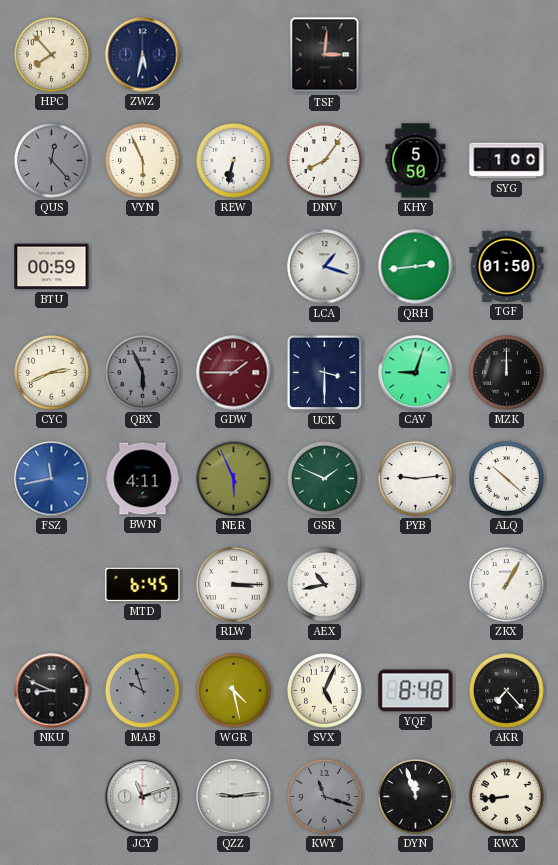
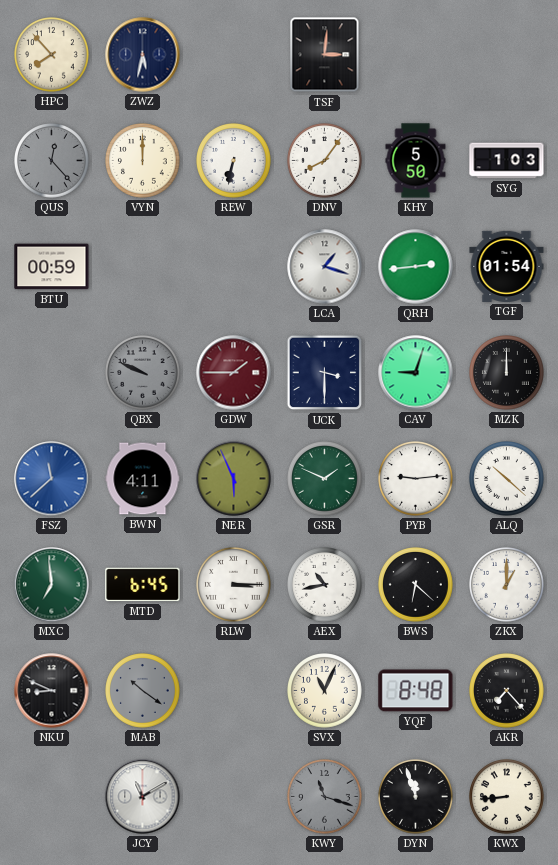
VYN: 5:56 -> 12:00
SYG: 1:00 -> 1:03
TGF: 01:50 -> 01:54
CYC: 2:41 -> none
QBX: 5:56 -> 9:49
FSZ: 11:43 -> 11:38
MXC: none -> 6:59
BWS: none -> 6:22
ZKX: 1:05 -> 1:00
MAB: 9:57 -> 10:21
WGR: 4:28 -> none
SVX: 5:04 -> 11:04
JCY: 11:12 -> 11:10
QZZ: 9:14 -> none
